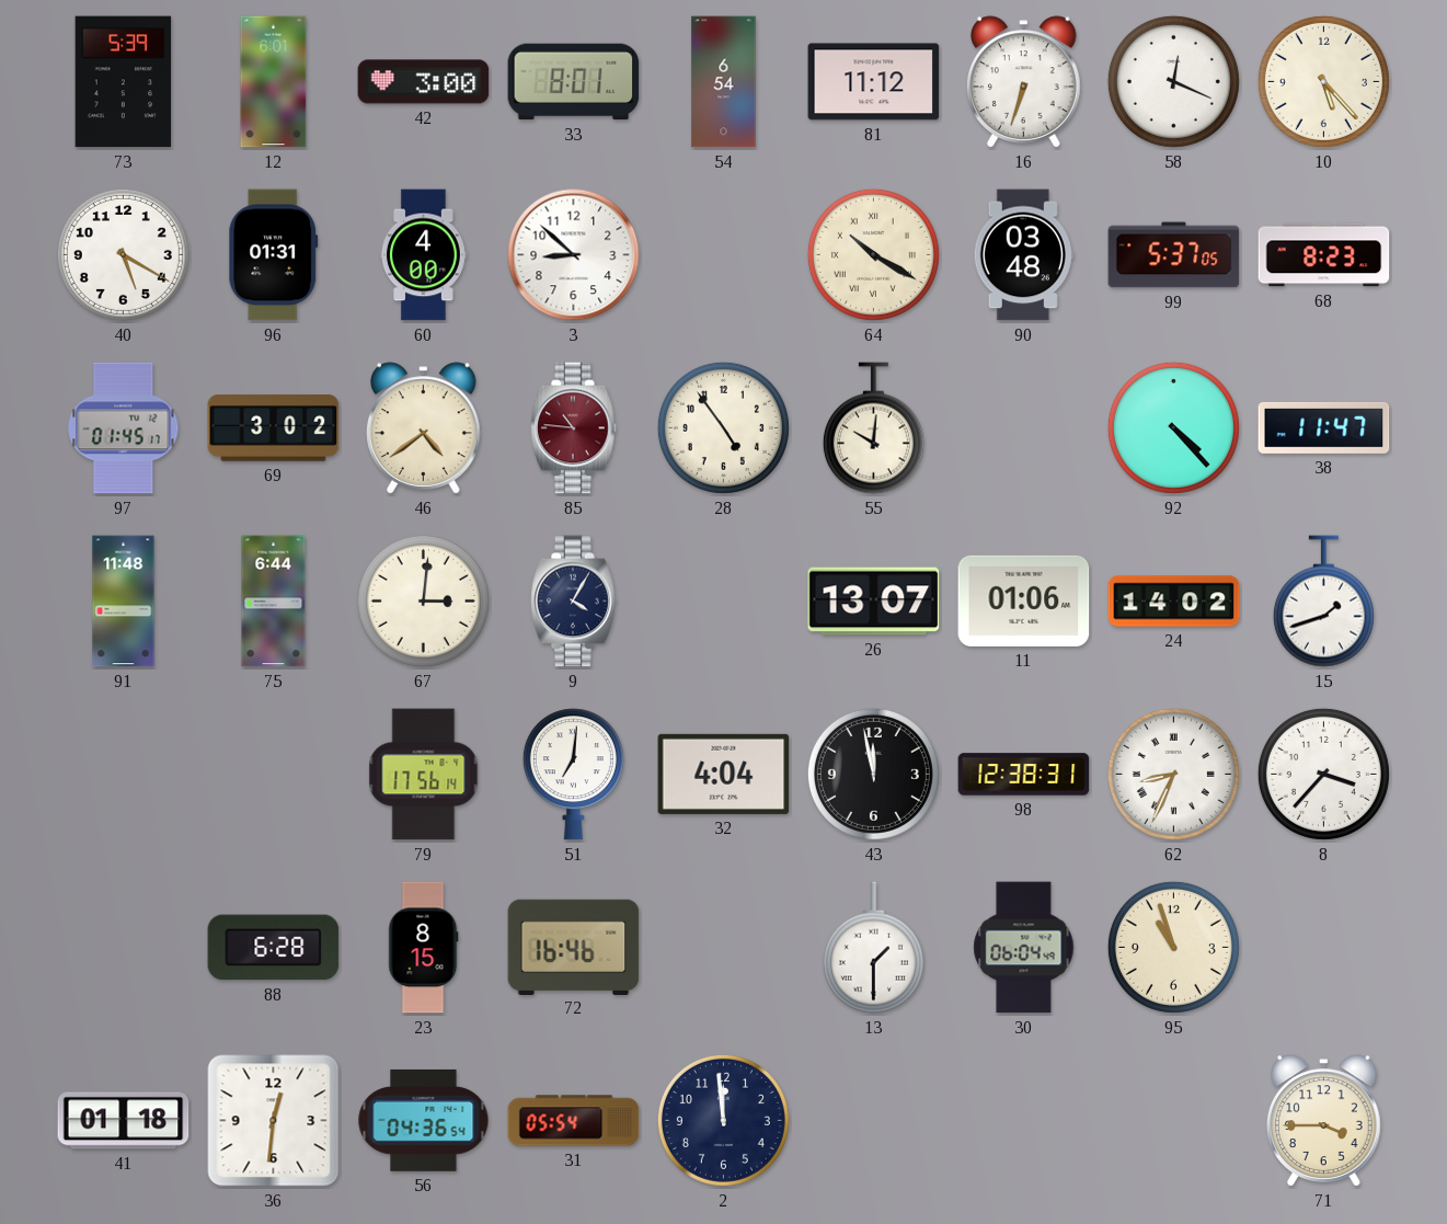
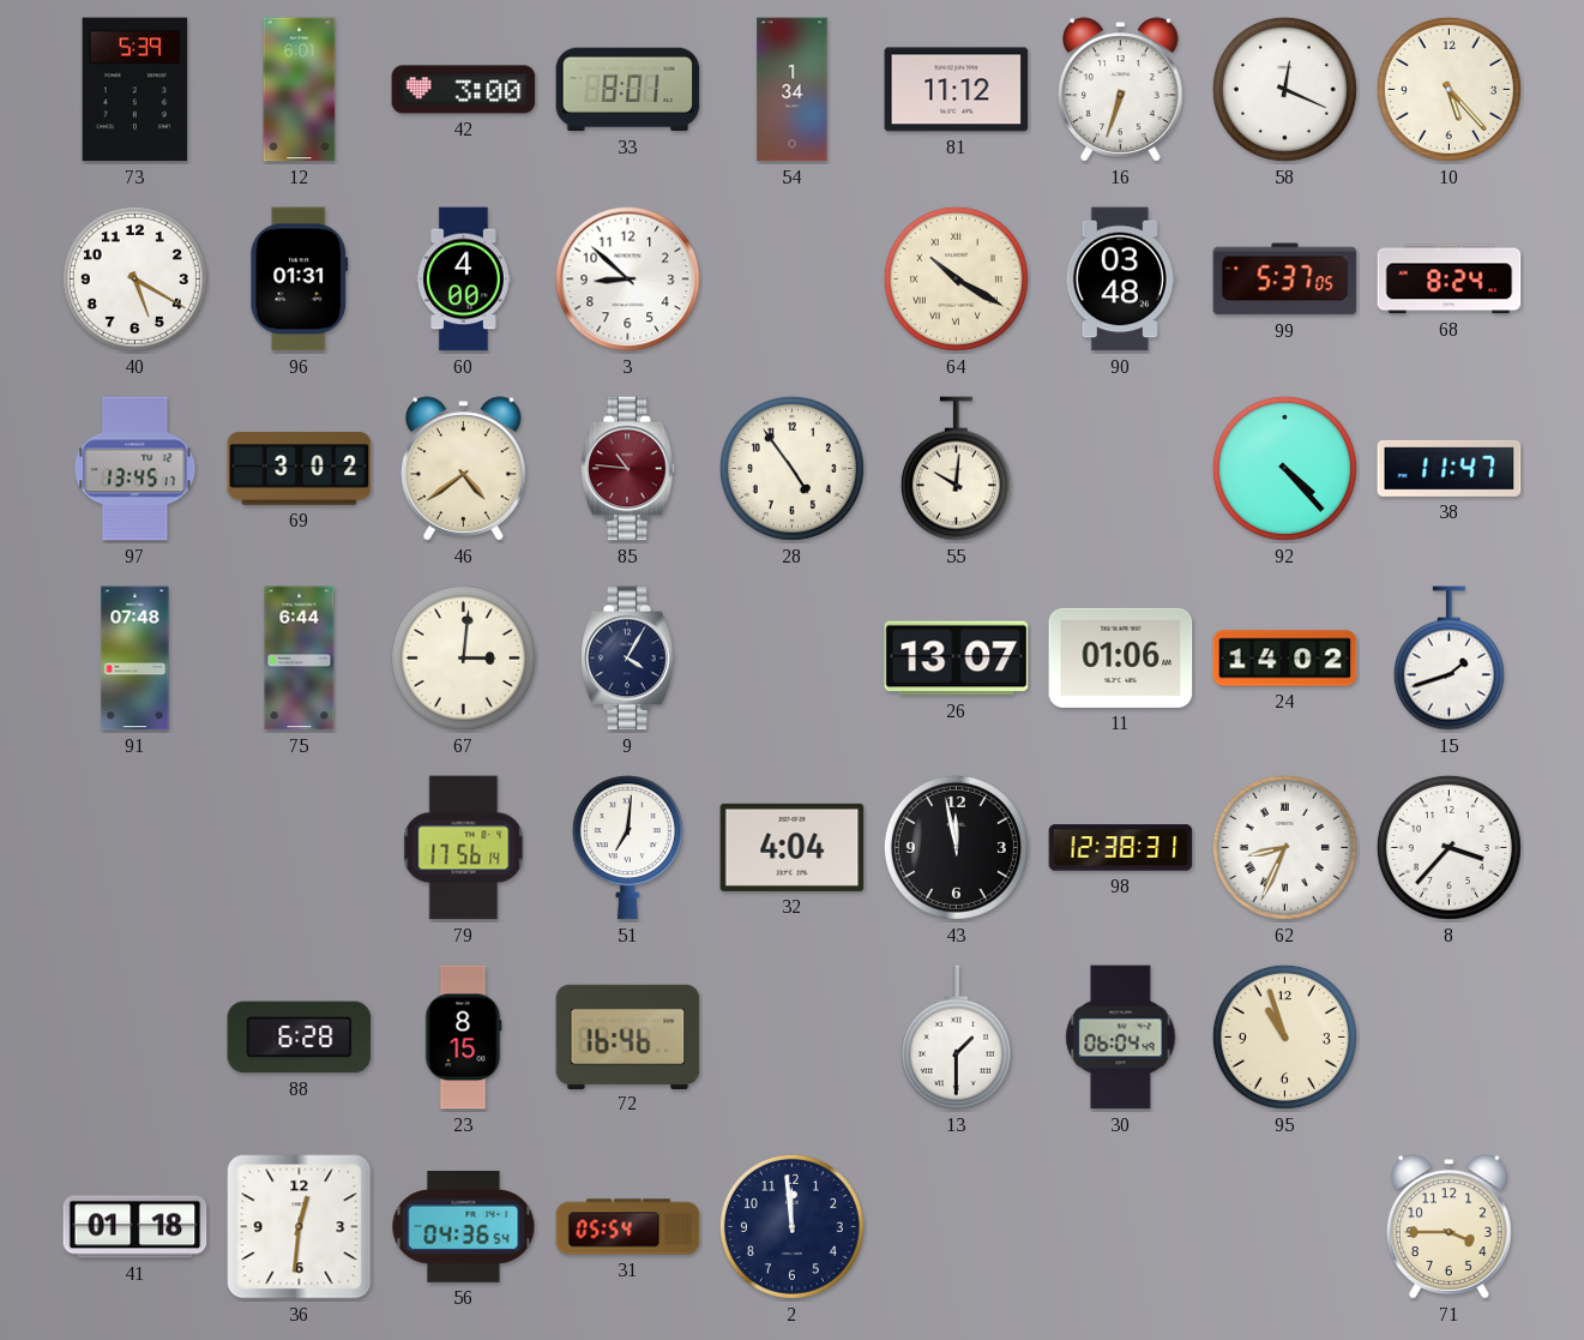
54: 6:54 -> 1:34
68: 8:23 -> 8:24
97: 01:45 -> 13:45
91: 11:48 -> 07:48
